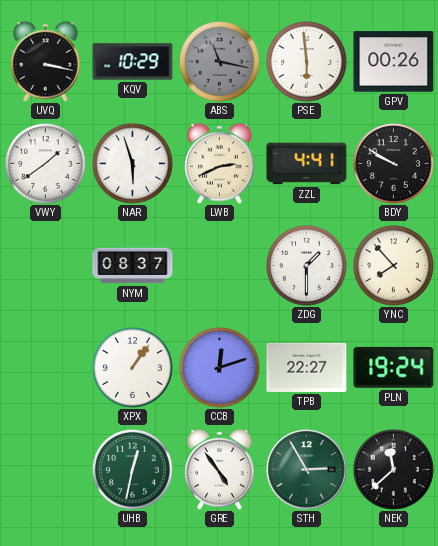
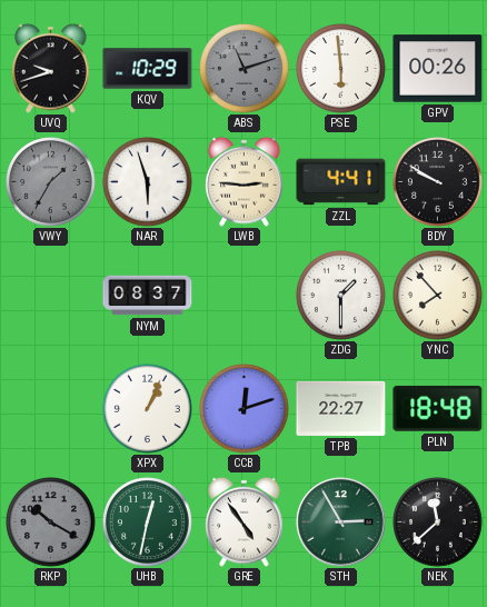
UVQ: 3:17 -> 9:42
ABS: 11:17 -> 11:12
VWY: 1:39 -> 1:35
VWY dial: white -> grey
LWB: 2:41 -> 2:46
XPX: 1:06 -> 1:04
PLN: 19:24 -> 18:48
RKP: none -> 10:20
